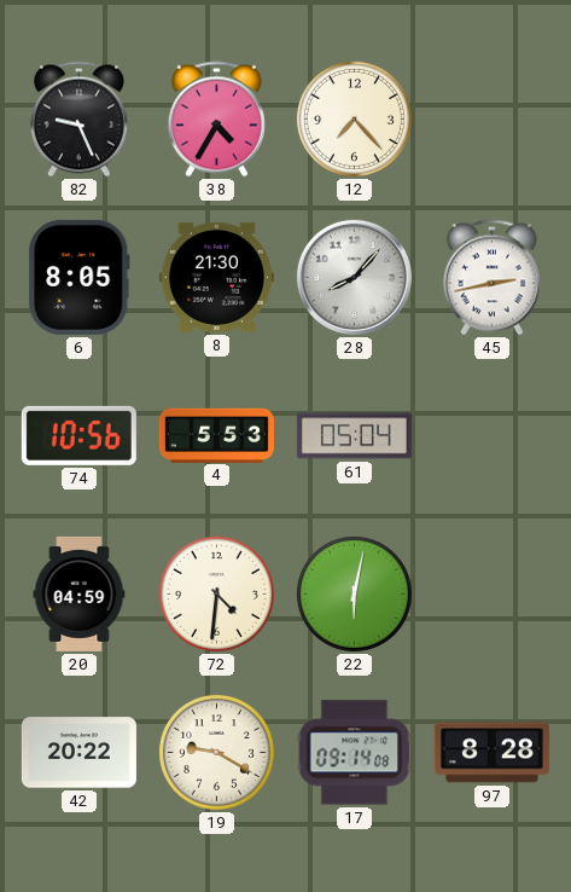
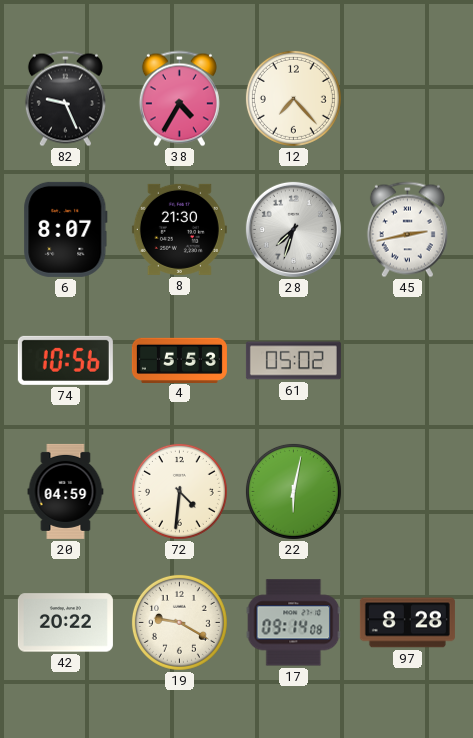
6: 8:05 -> 8:07
28: 8:07 -> 7:33
61: 05:04 -> 05:02
